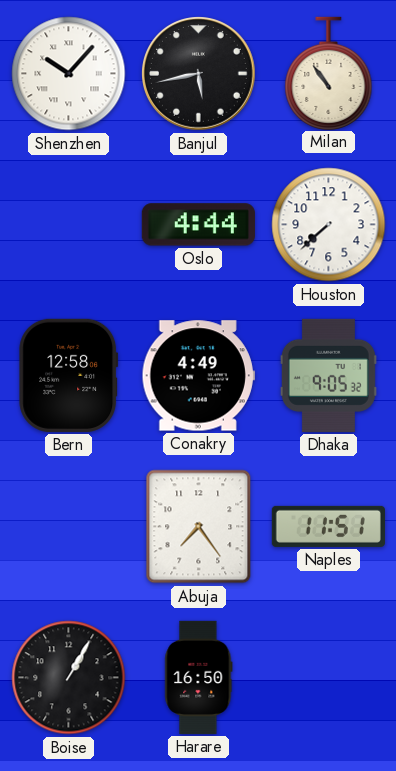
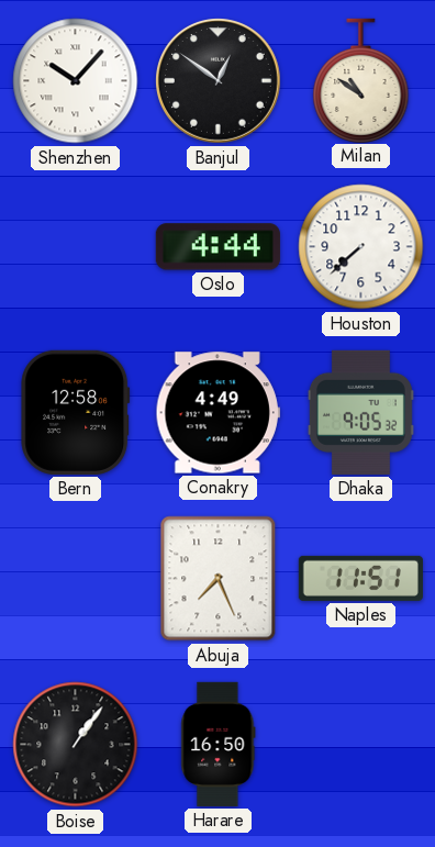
Banjul: 5:43 -> 12:51
Milan: 10:54 -> 10:51
Abuja: 7:24 -> 7:26
Boise: 1:05 -> 1:06
